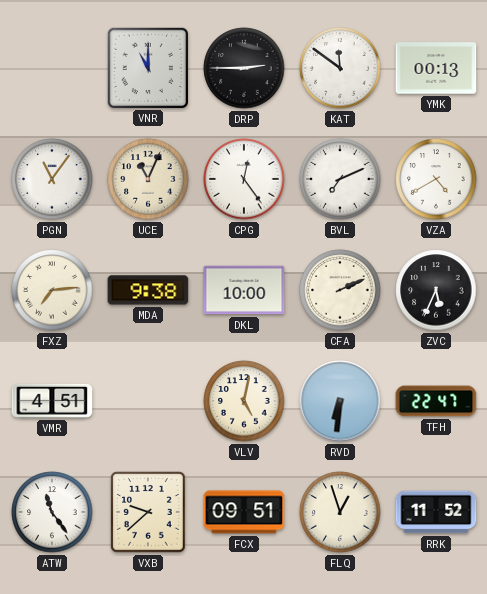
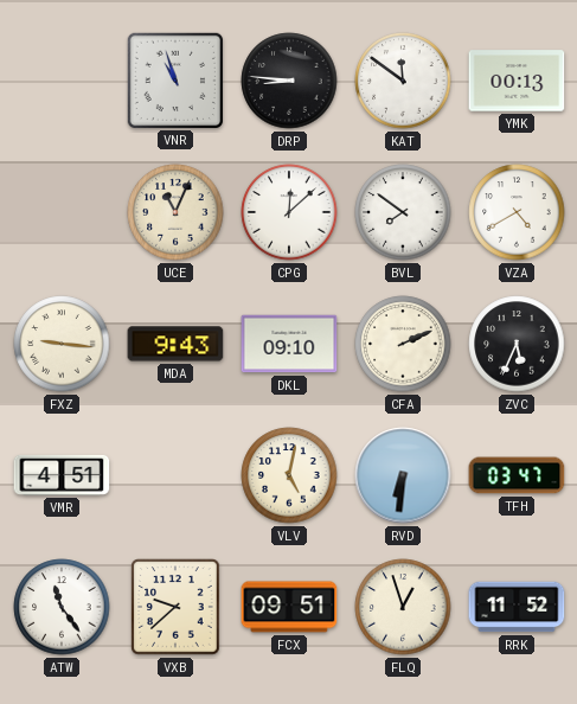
VNR: 11:00 -> 10:57
DRP: 2:45 -> 8:46
PGN: 11:06 -> none
CPG: 12:24 -> 12:08
BVL: 7:11 -> 7:51
FXZ: 7:14 -> 9:16
MDA: 9:38 -> 9:43
DKL: 10:00 -> 09:10
TFH: 22:47 -> 03:47
